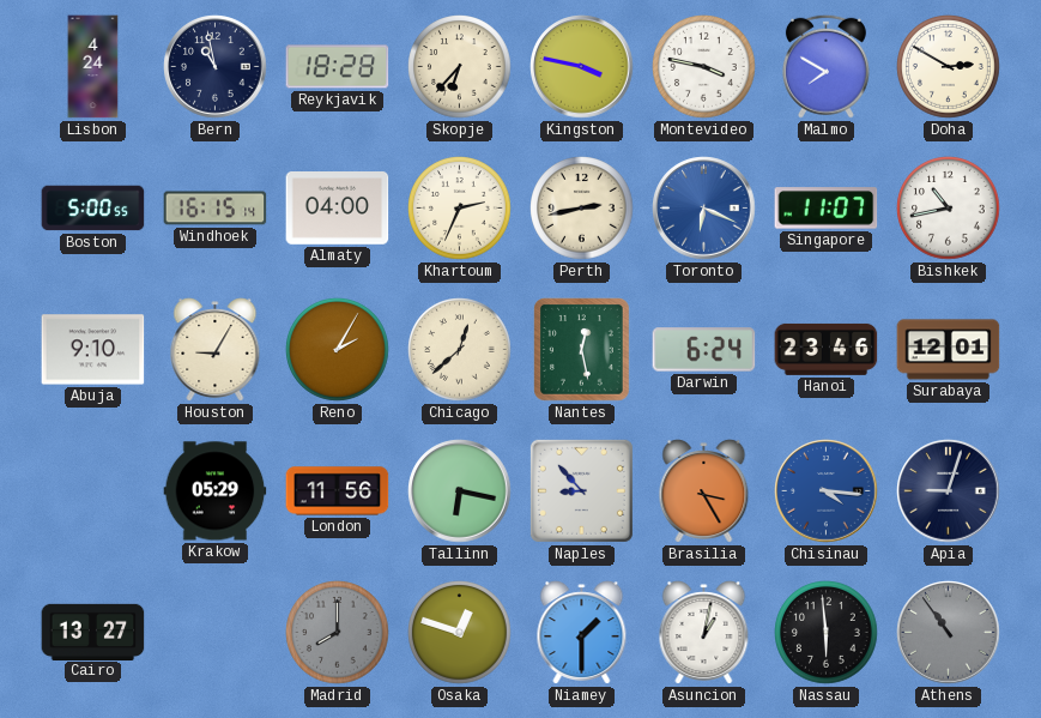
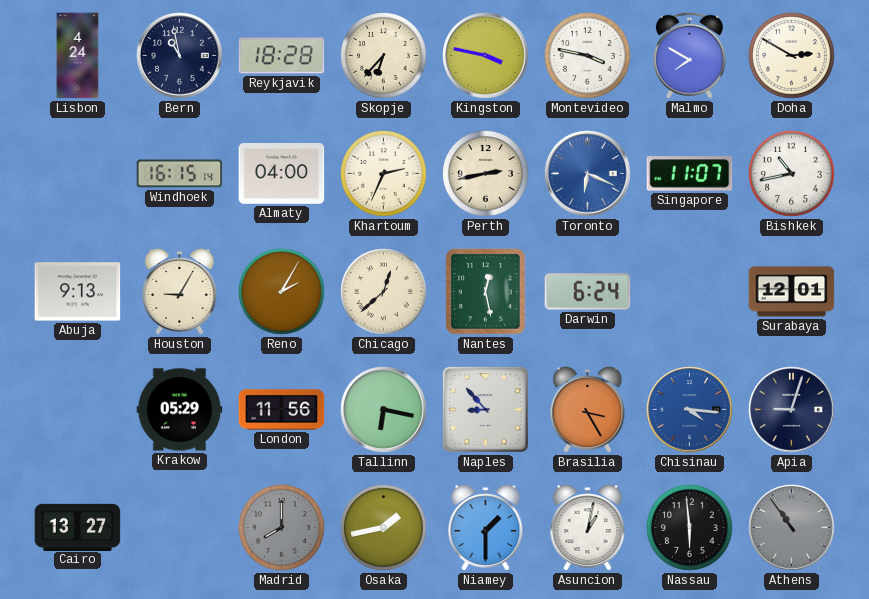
Boston: 5:00 -> none
Abuja: 9:10 -> 9:13
Hanoi: 23:46 -> none
Osaka: 12:48 -> 1:43
